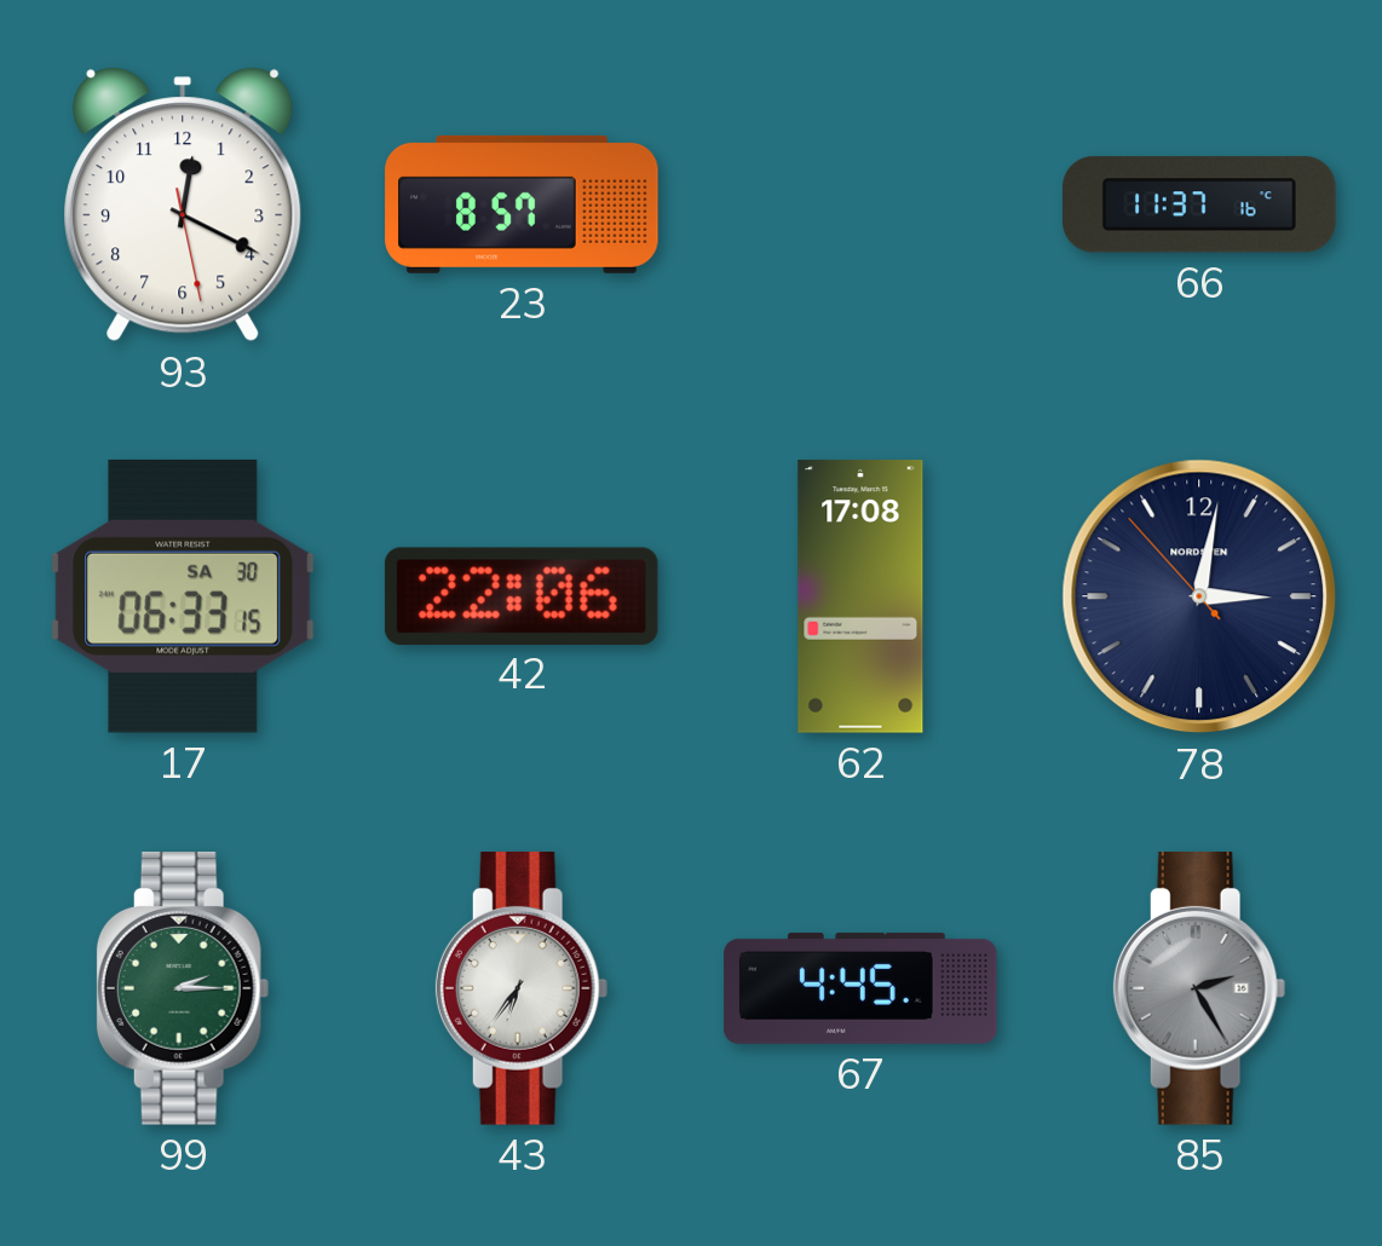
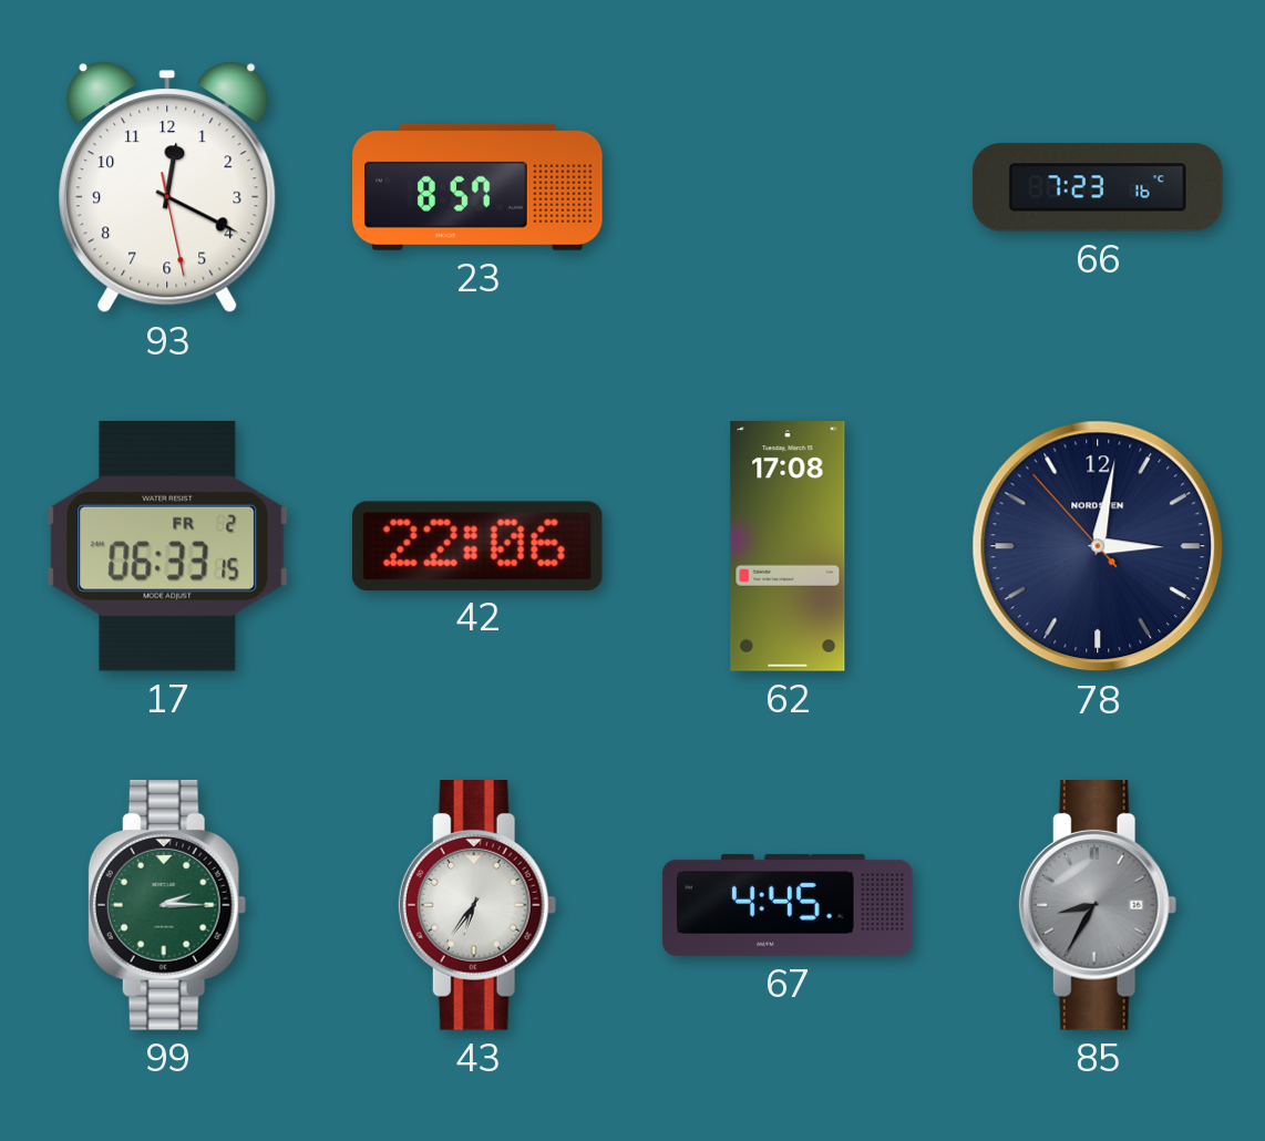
66: 11:37 -> 7:23
17 date: SA 30 -> FR 2
85: 2:25 -> 8:35
